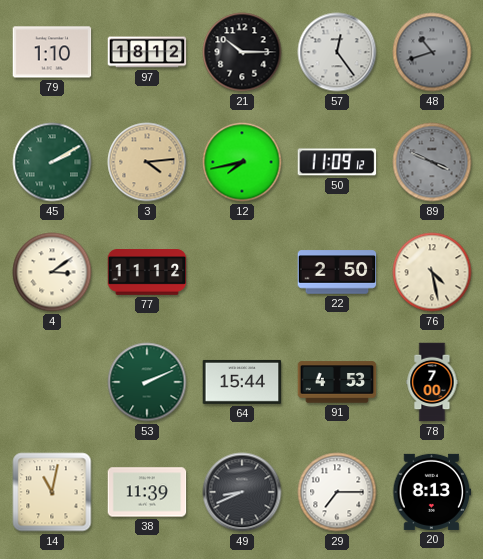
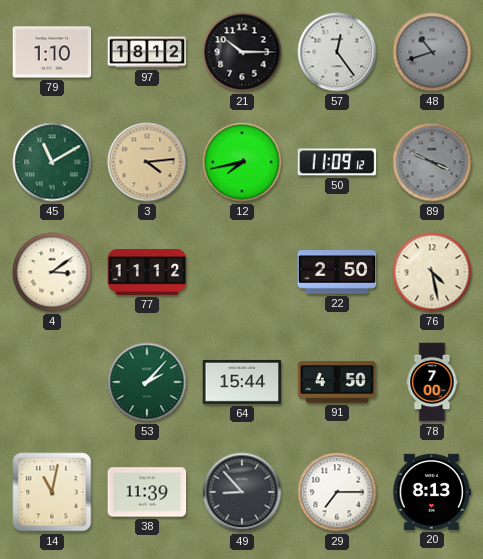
45: 2:10 -> 11:10
53: 2:11 -> 2:07
91: 4:53 -> 4:50
49: 8:41 -> 8:53
